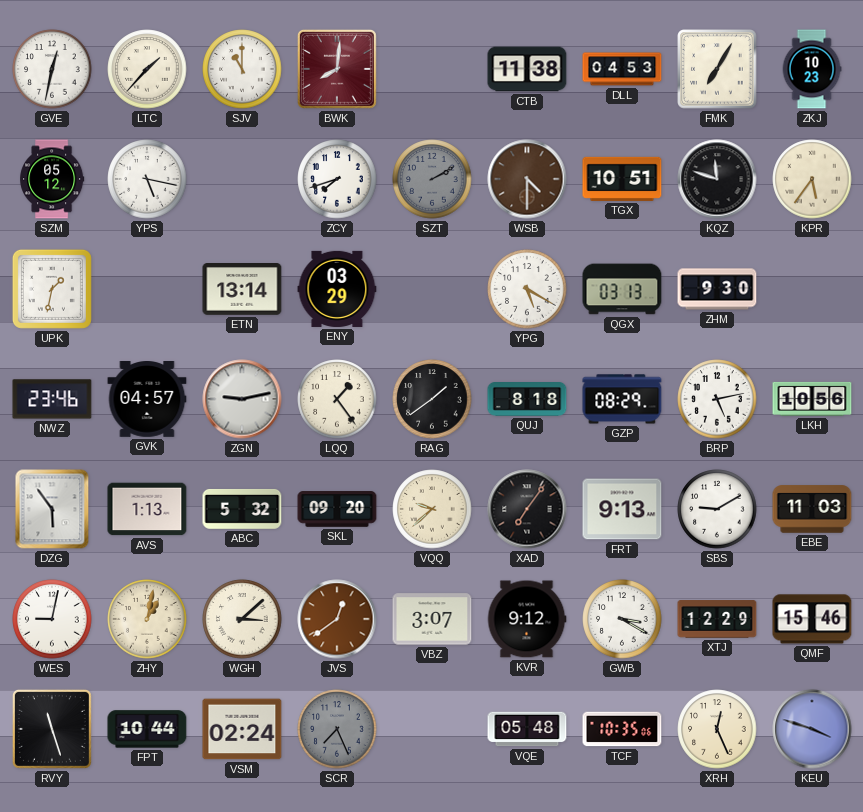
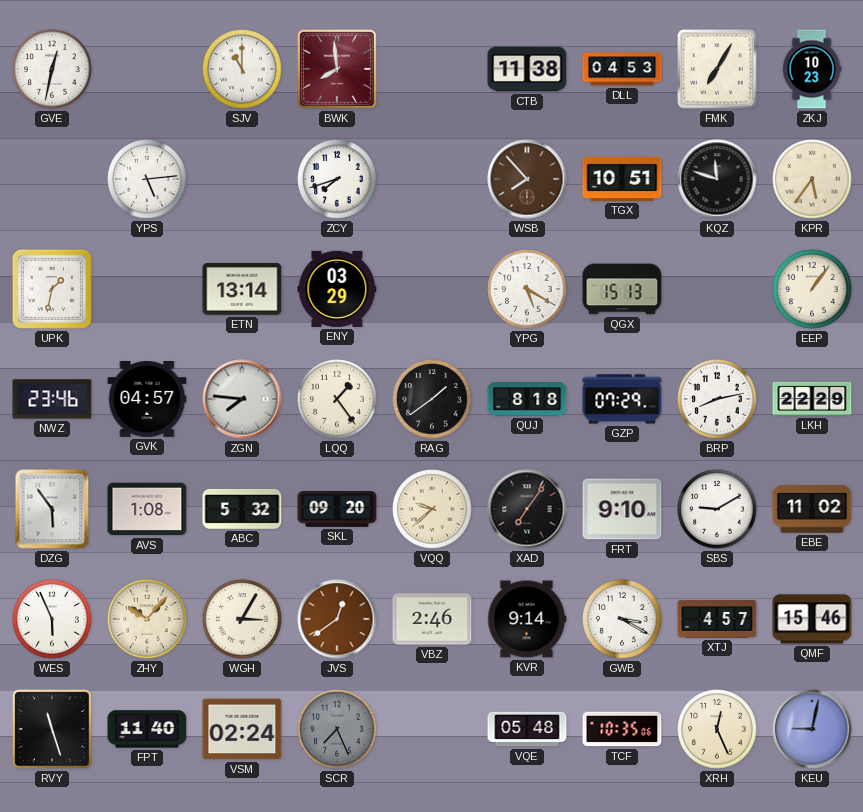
LTC: 1:37 -> none
BWK: 8:01 -> 7:59
SZM: 05:12 -> none
YPS: 5:17 -> 5:14
SZT: 2:10 -> none
WSB: 4:30 -> 7:53
QGX: 03:13 -> 15:13
ZHM: 9:30 -> none
EEP: none -> 1:06
ZGN: 9:13 -> 7:46
GZP: 08:29 -> 07:29
BRP: 5:13 -> 8:13
LKH: 10:56 -> 22:29
AVS: 1:13 -> 1:08
FRT: 9:13 -> 9:10
EBE: 11:03 -> 11:02
WES: 9:02 -> 5:56
ZHY: 1:02 -> 10:07
WGH: 3:08 -> 3:05
VBZ: 3:07 -> 2:46
KVR: 9:12 -> 9:14
XTJ: 12:29 -> 4:57
FPT: 10:44 -> 11:40
KEU: 3:48 -> 9:02
